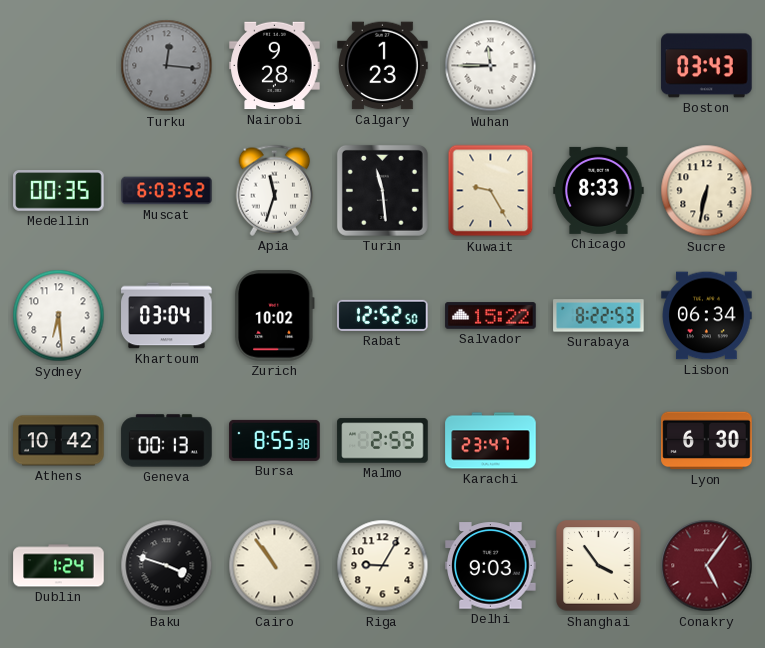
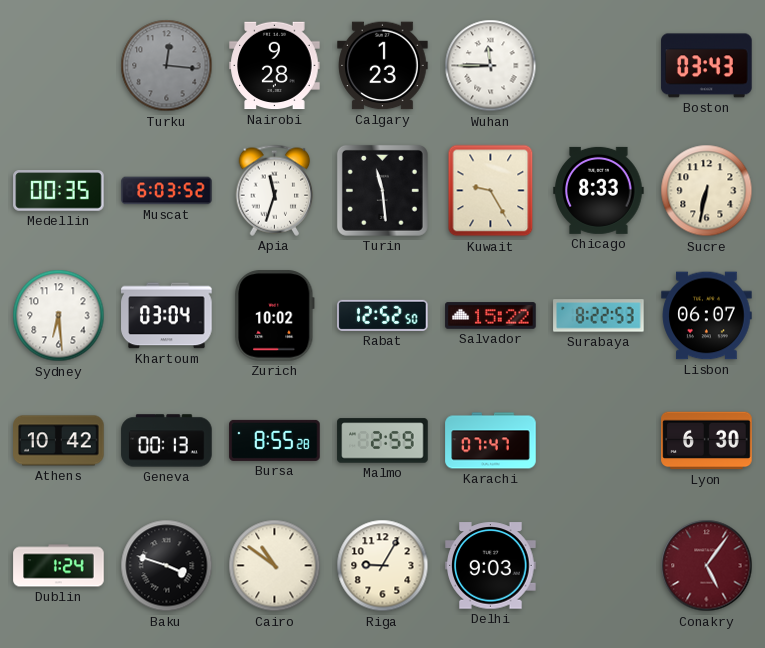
Lisbon: 06:34 -> 06:07
Bursa: 8:55:38 -> 8:55:28
Karachi: 23:47 -> 07:47
Cairo: 10:54 -> 10:51
Shanghai: 3:54 -> none
